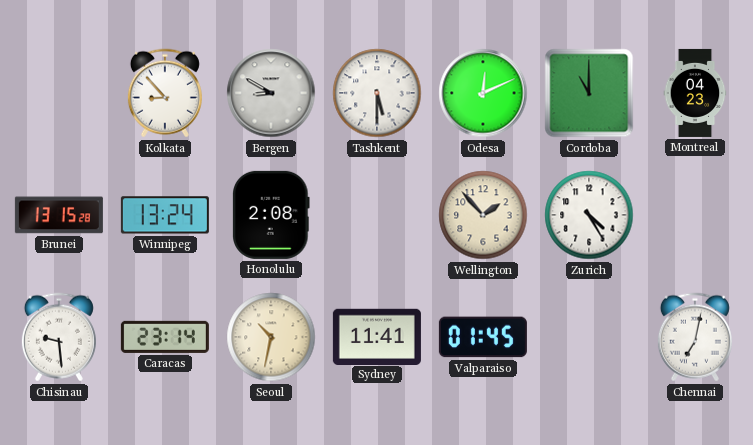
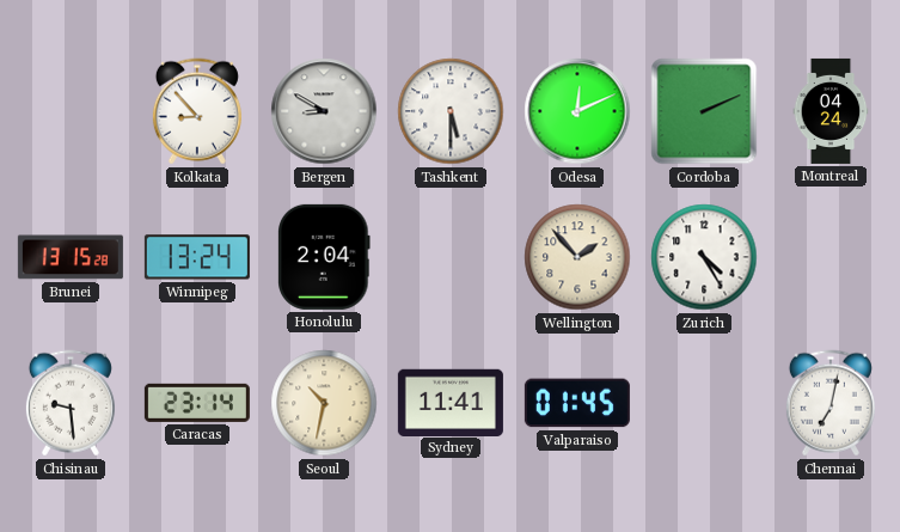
Cordoba: 11:00 -> 2:11
Montreal: 04:23 -> 04:24
Honolulu: 2:08 -> 2:04
